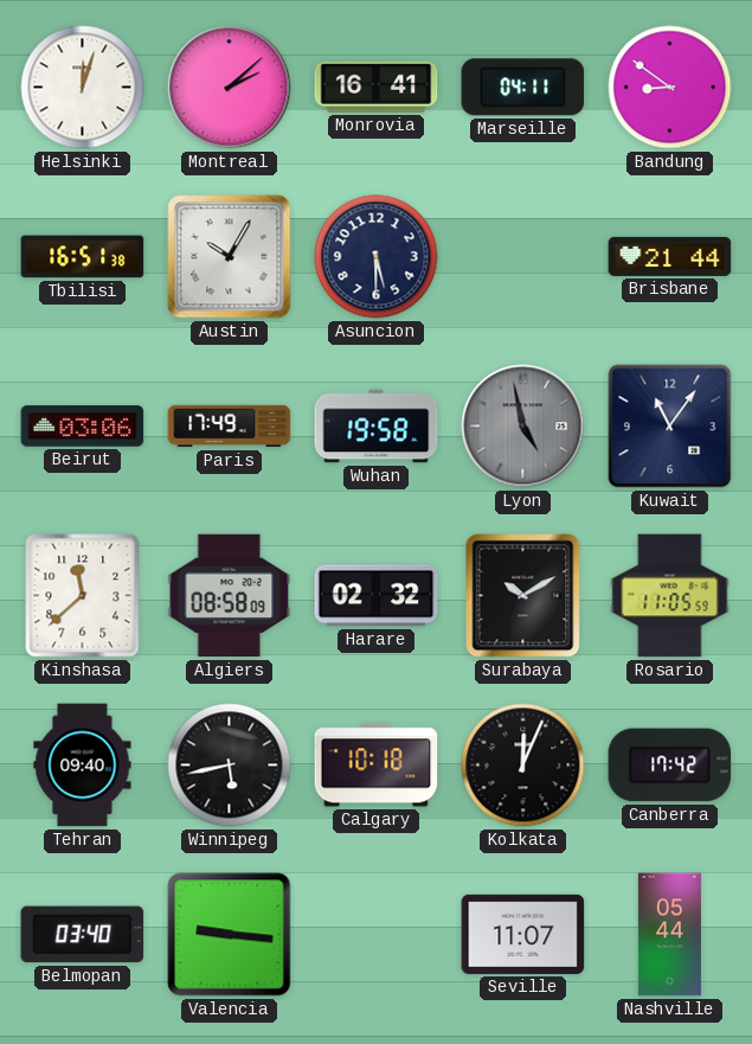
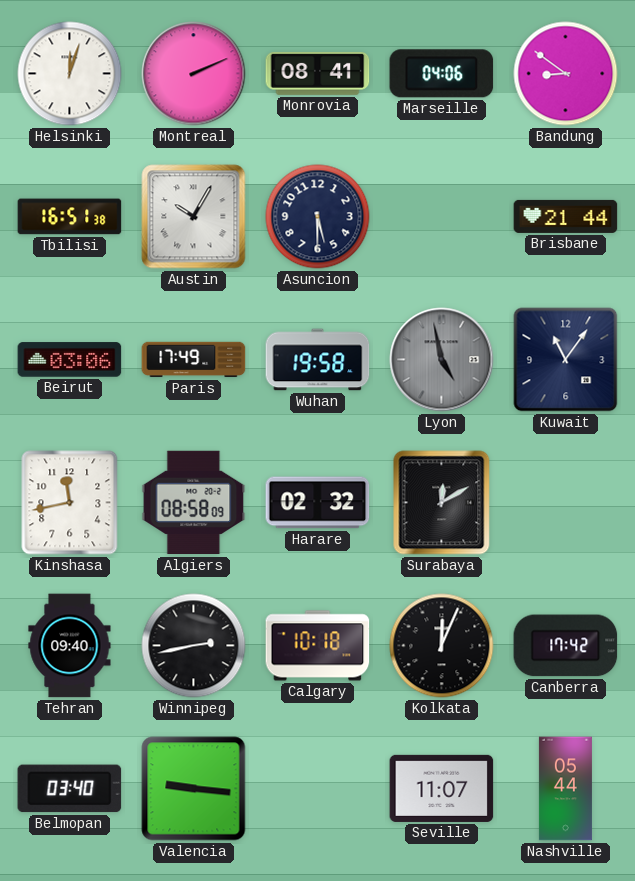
Montreal: 2:08 -> 2:11
Monrovia: 16:41 -> 08:41
Marseille: 04:11 -> 04:06
Kinshasa: 11:38 -> 11:43
Surabaya: 10:10 -> 12:10
Rosario: 11:05 -> none
Winnipeg: 5:43 -> 2:43
